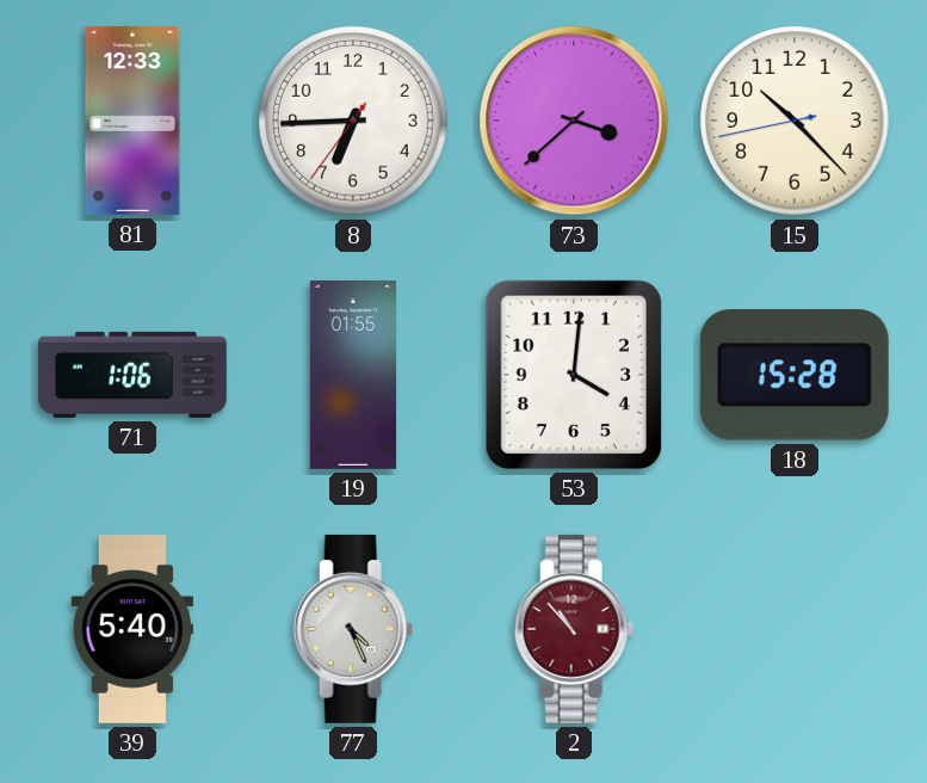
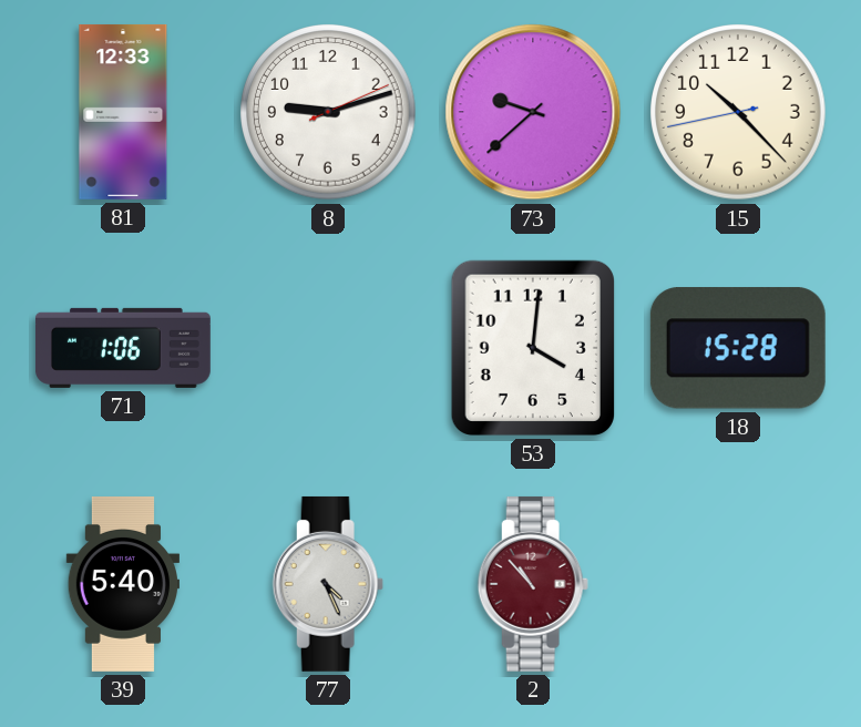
8: 6:44 -> 9:12
73: 3:38 -> 9:38
19: 01:55 -> none
